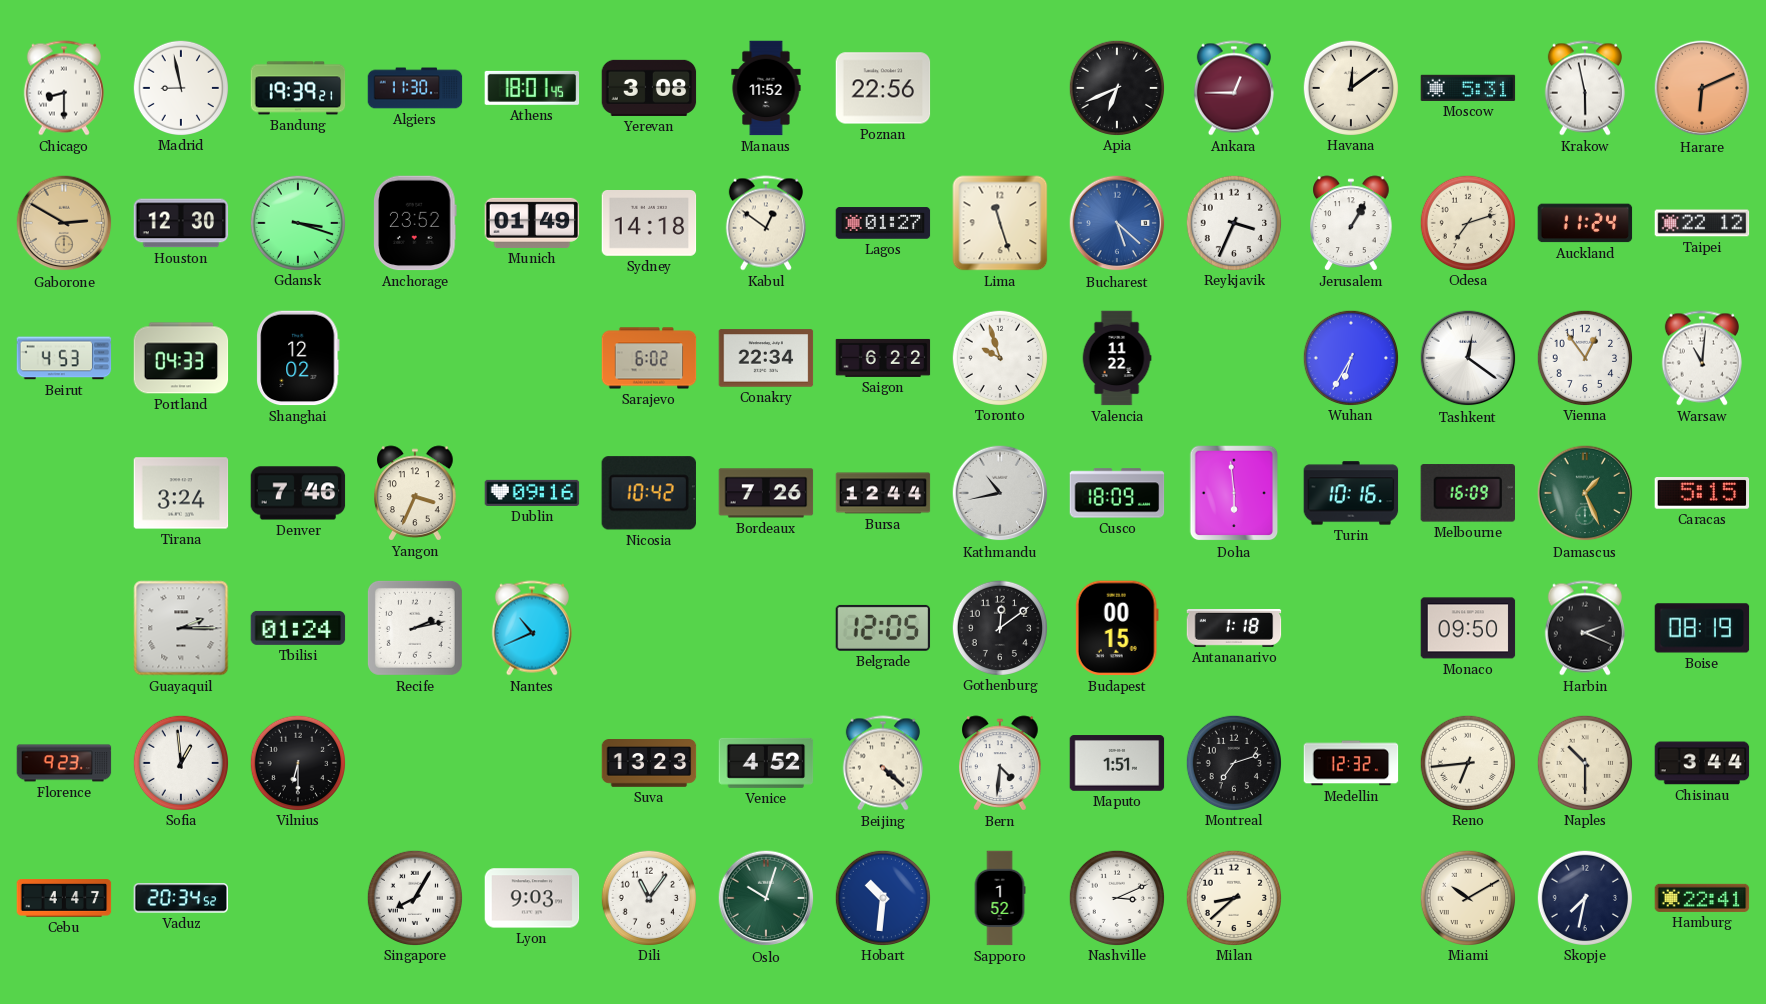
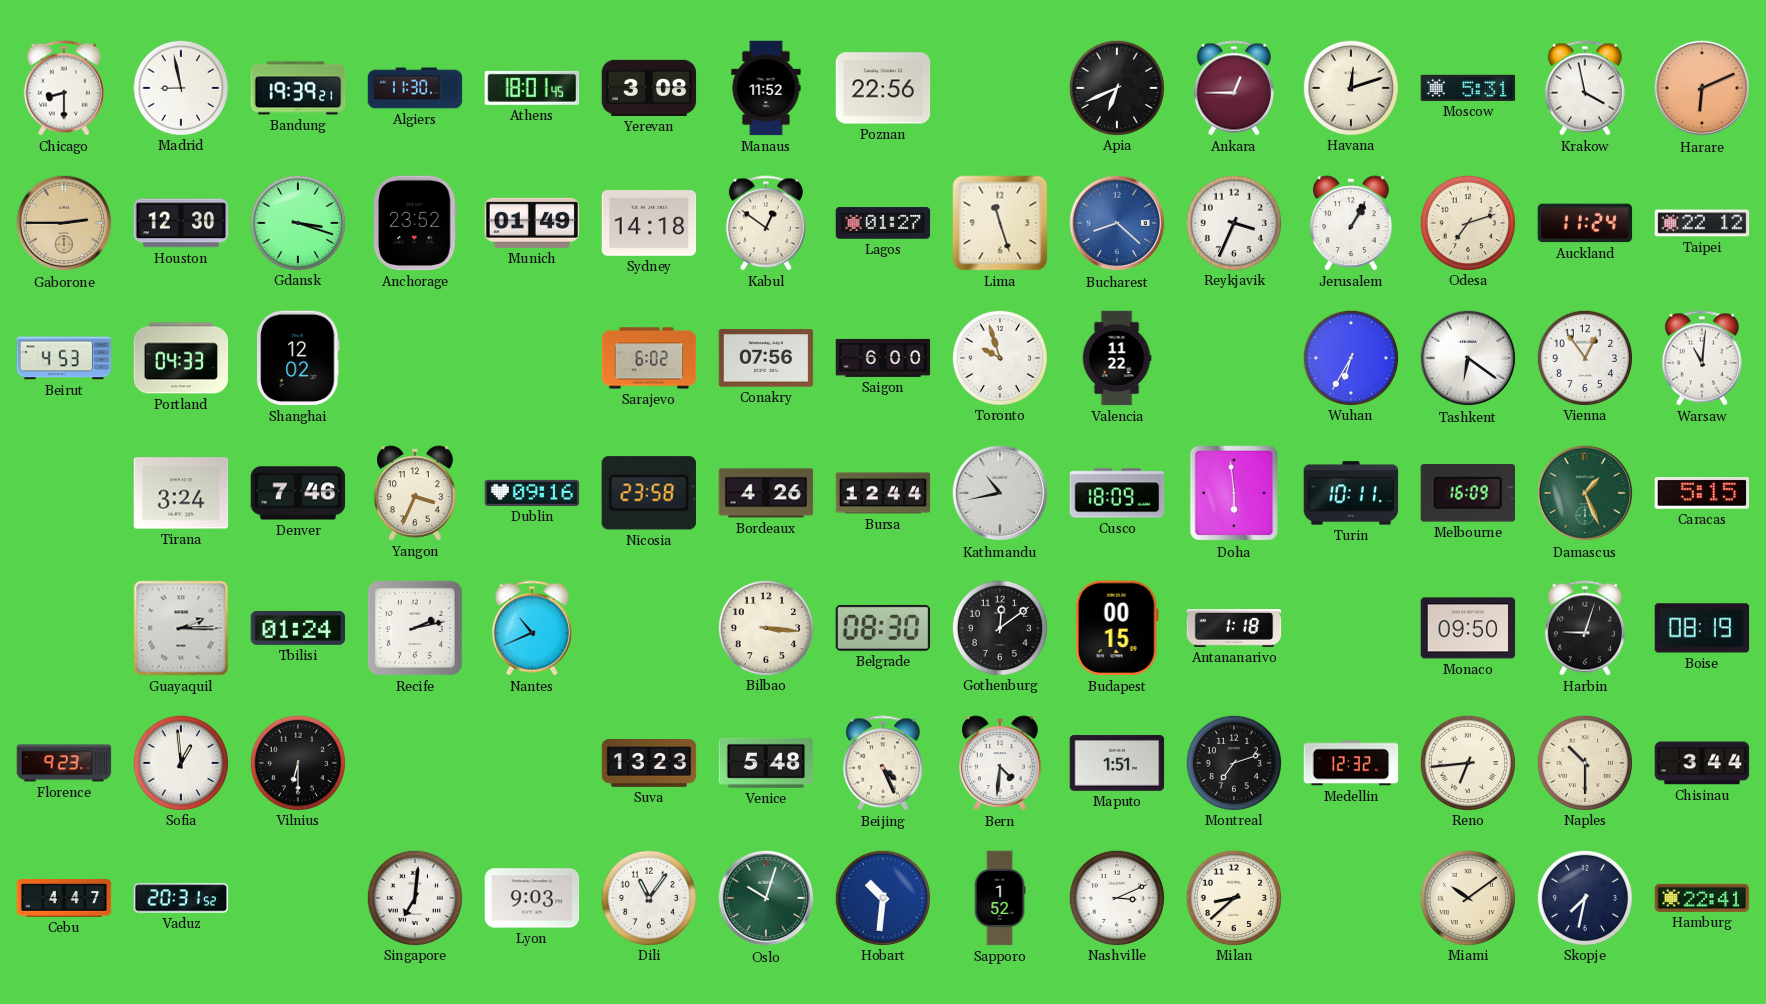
Havana: 12:09 -> 12:12
Krakow: 5:58 -> 3:58
Gaborone: 2:50 -> 2:45
Bucharest: 5:22 -> 8:22
Conakry: 22:34 -> 07:56
Saigon: 6:22 -> 6:00
Tashkent: 12:21 -> 6:21
Nicosia: 10:42 -> 23:58
Bordeaux: 7:26 -> 4:26
Turin: 10:16 -> 10:11
Bilbao: none -> 3:16
Belgrade: 12:05 -> 08:30
Harbin: 2:19 -> 9:03
Venice: 4:52 -> 5:48
Beijing: 4:22 -> 4:26
Vaduz: 20:34 -> 20:31
Singapore: 8:05 -> 7:01
Miami: 10:10 -> 10:09
